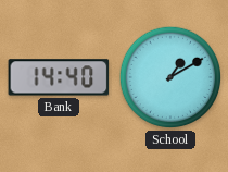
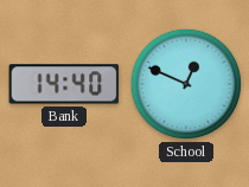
School: 1:10 -> 12:49
